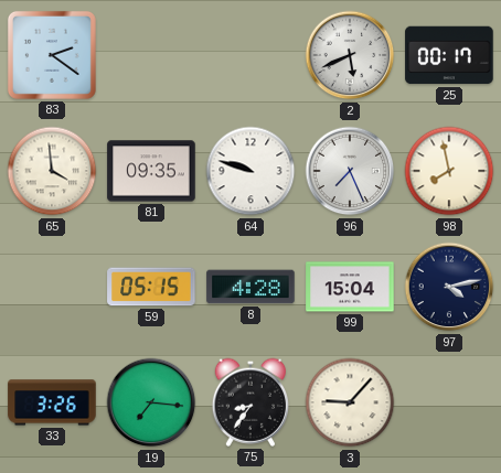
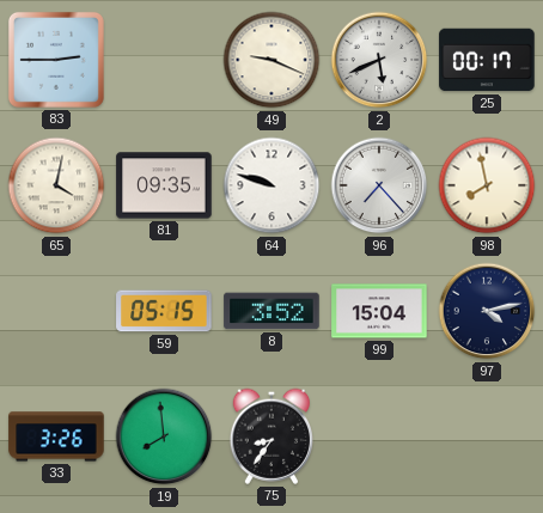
83: 2:21 -> 2:45
49: none -> 9:19
65: 3:59 -> 4:02
96: 7:26 -> 7:23
8: 4:28 -> 3:52
19: 7:16 -> 7:59
3: 9:07 -> none
